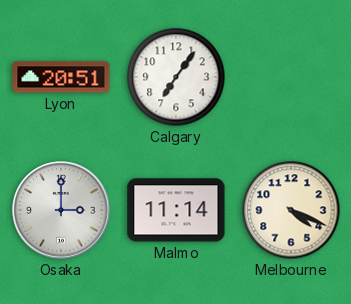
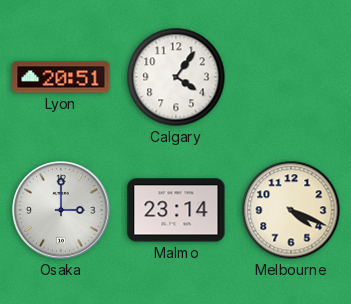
Calgary: 7:06 -> 4:06
Malmo: 11:14 -> 23:14
